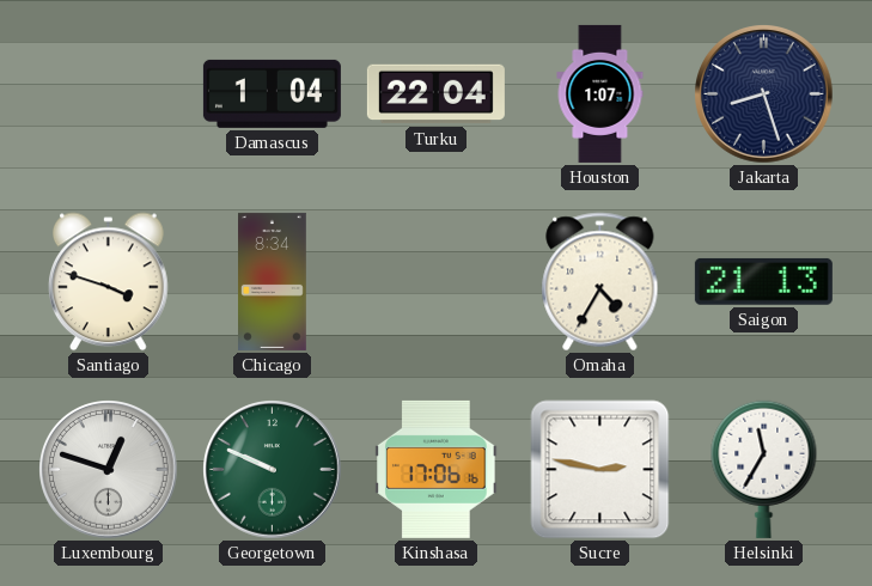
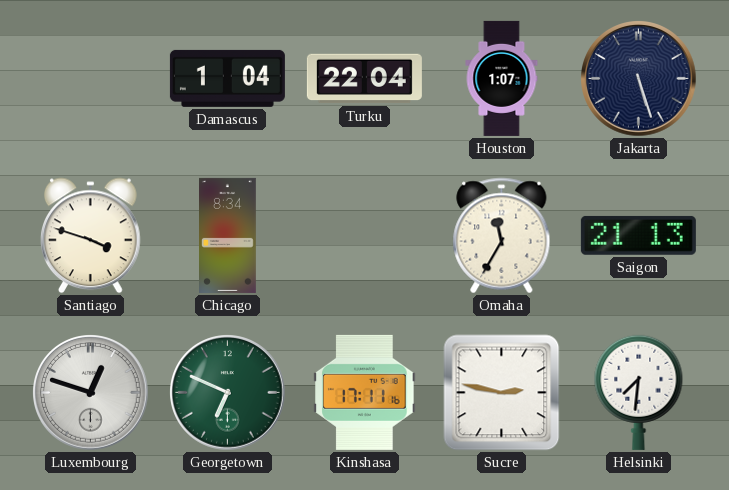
Jakarta: 8:27 -> 5:27
Omaha: 4:35 -> 11:35
Georgetown: 9:49 -> 6:49
Kinshasa: 17:06 -> 17:11
Helsinki: 11:35 -> 7:31
